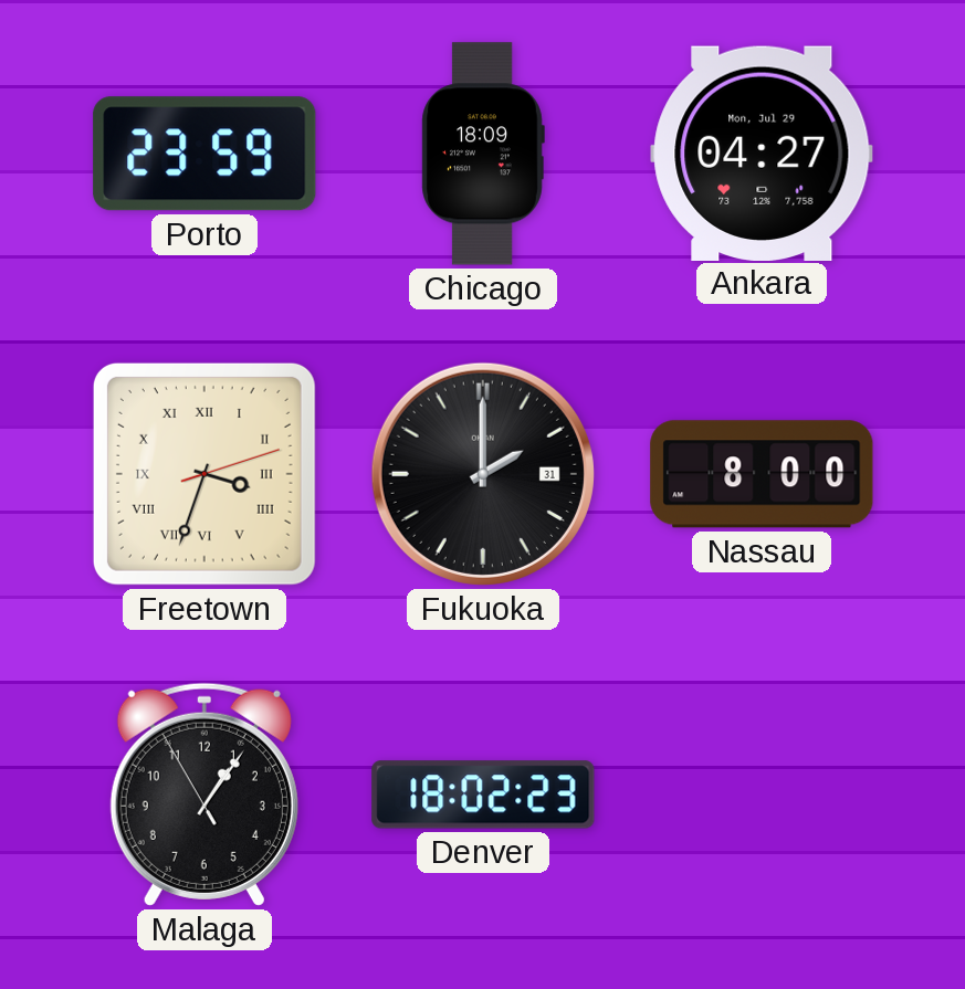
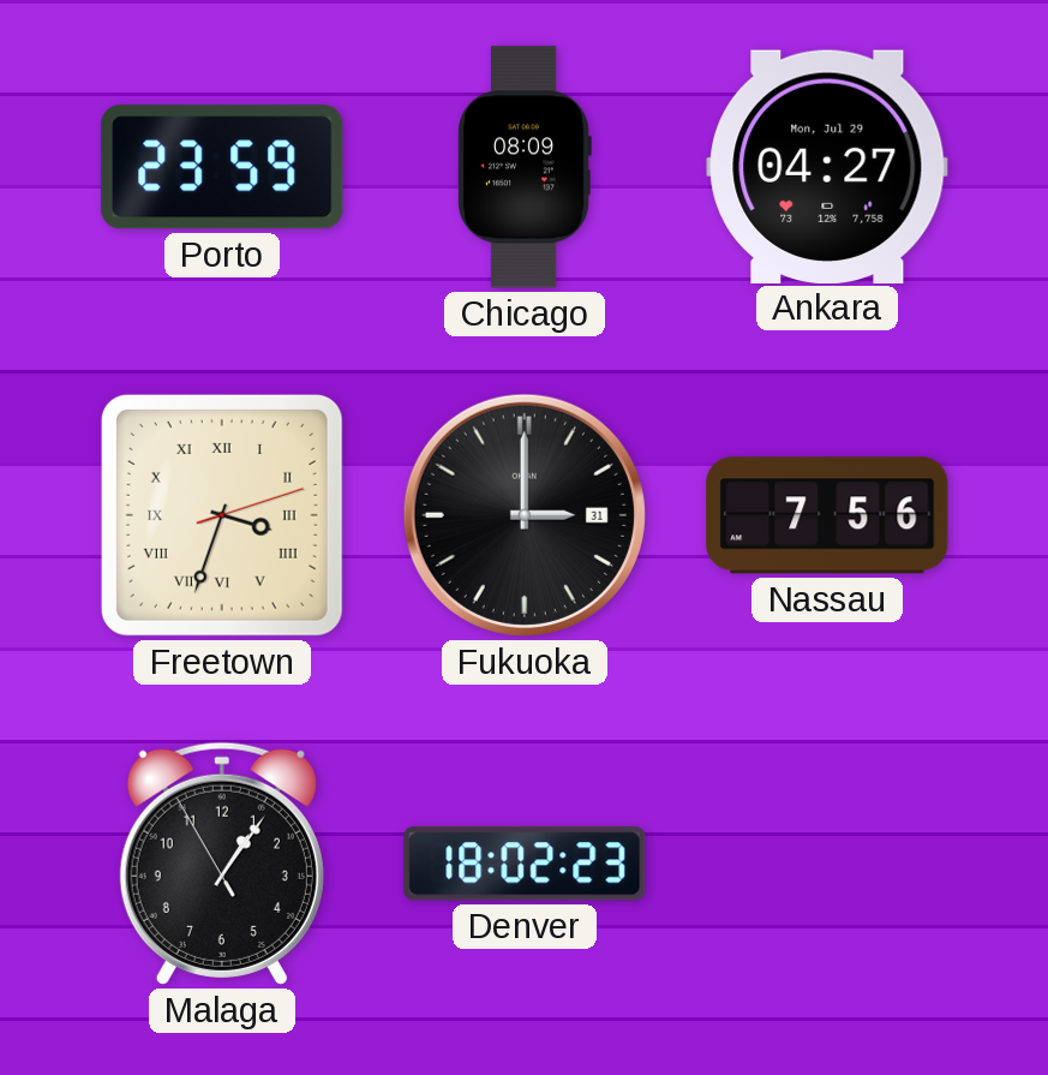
Chicago: 18:09 -> 08:09
Fukuoka: 2:00 -> 3:00
Nassau: 8:00 -> 7:56
